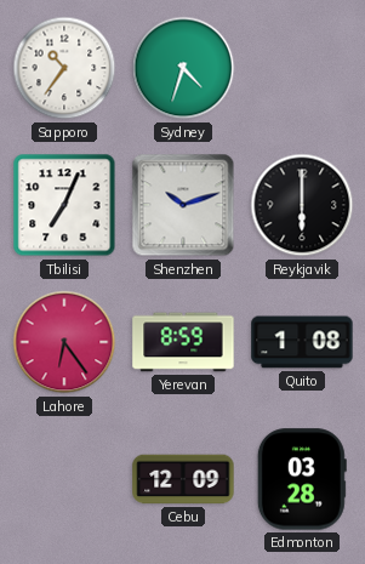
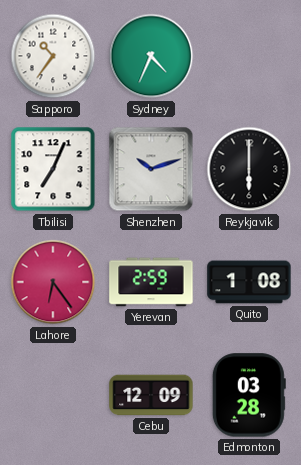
Sydney: 4:33 -> 4:34
Yerevan: 8:59 -> 2:59
